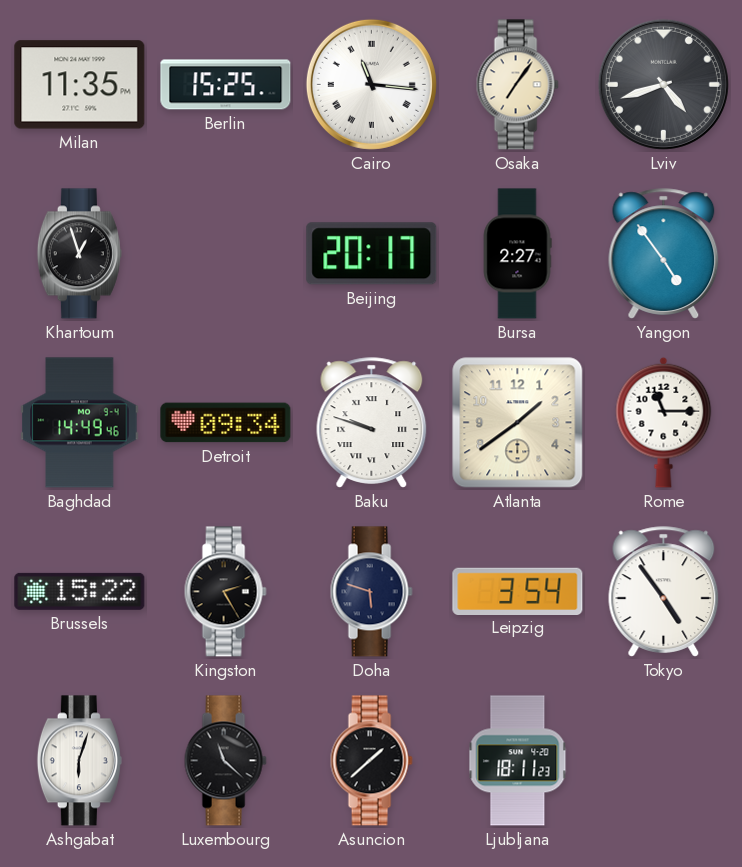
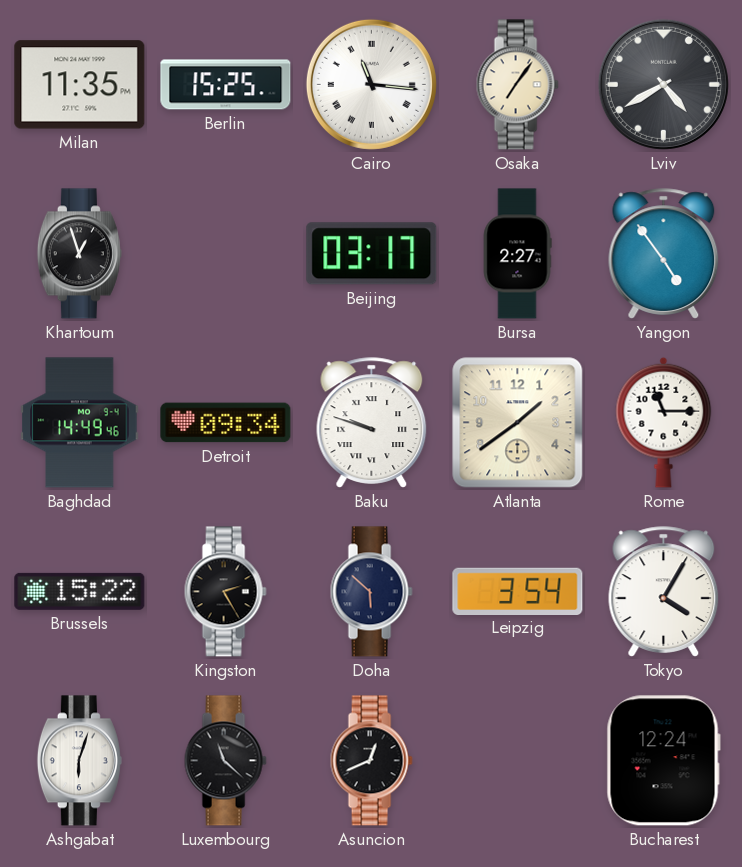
Lviv: 4:42 -> 4:40
Beijing: 20:17 -> 03:17
Doha: 5:48 -> 5:52
Tokyo: 4:54 -> 4:05
Asuncion: 1:38 -> 12:41
Ljubljana: 18:11 -> none
Bucharest: none -> 12:24
